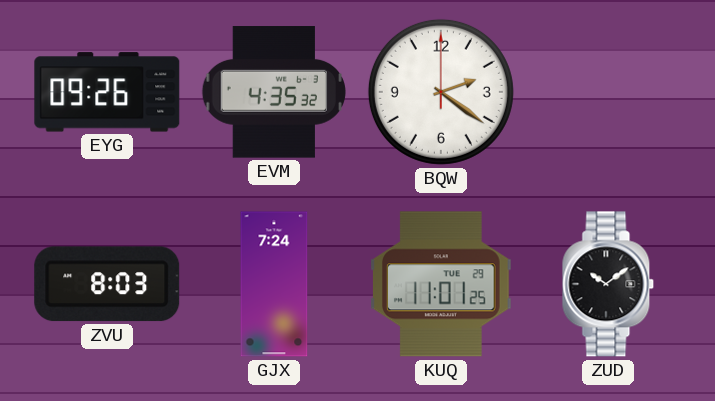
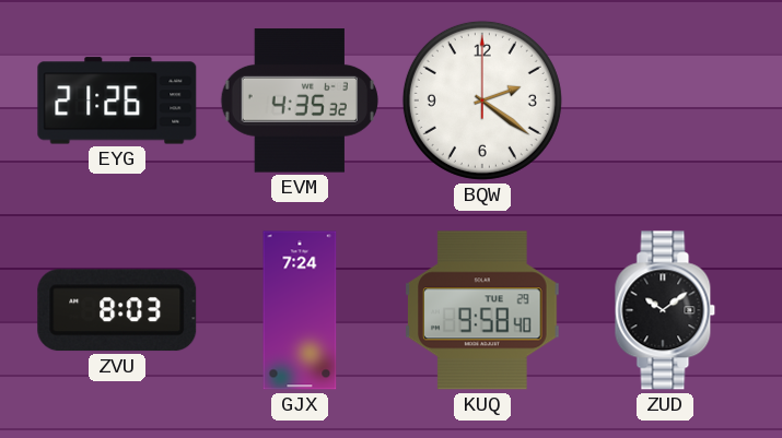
EYG: 09:26 -> 21:26
KUQ: 11:01 -> 9:58
